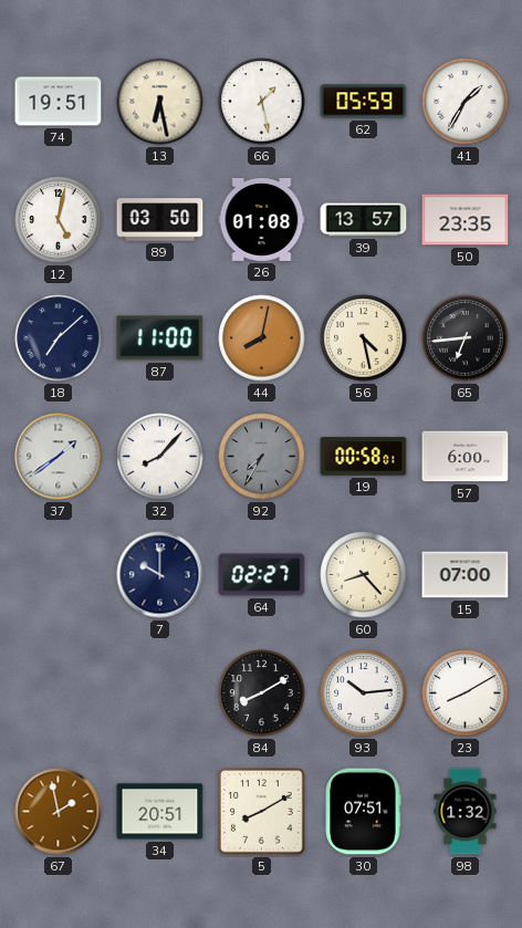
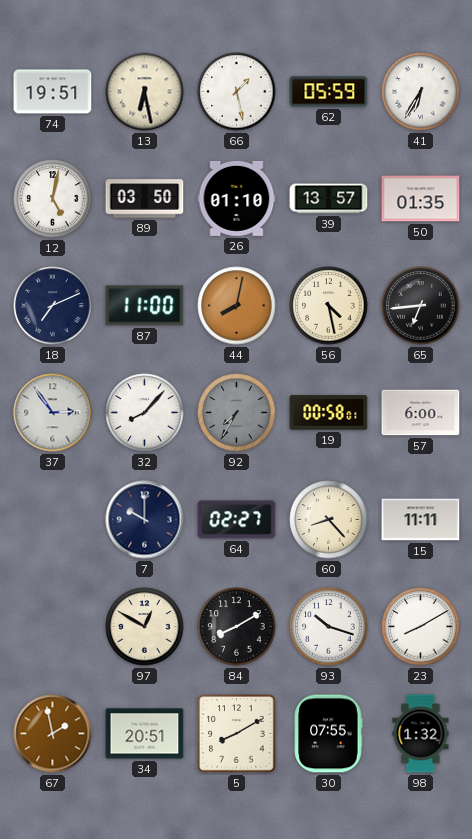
41: 1:35 -> 6:35
26: 01:08 -> 01:10
50: 23:35 -> 01:35
18: 7:08 -> 7:11
37: 1:39 -> 2:54
15: 07:00 -> 11:11
97: none -> 12:50
93: 10:14 -> 10:18
30: 07:51 -> 07:55
